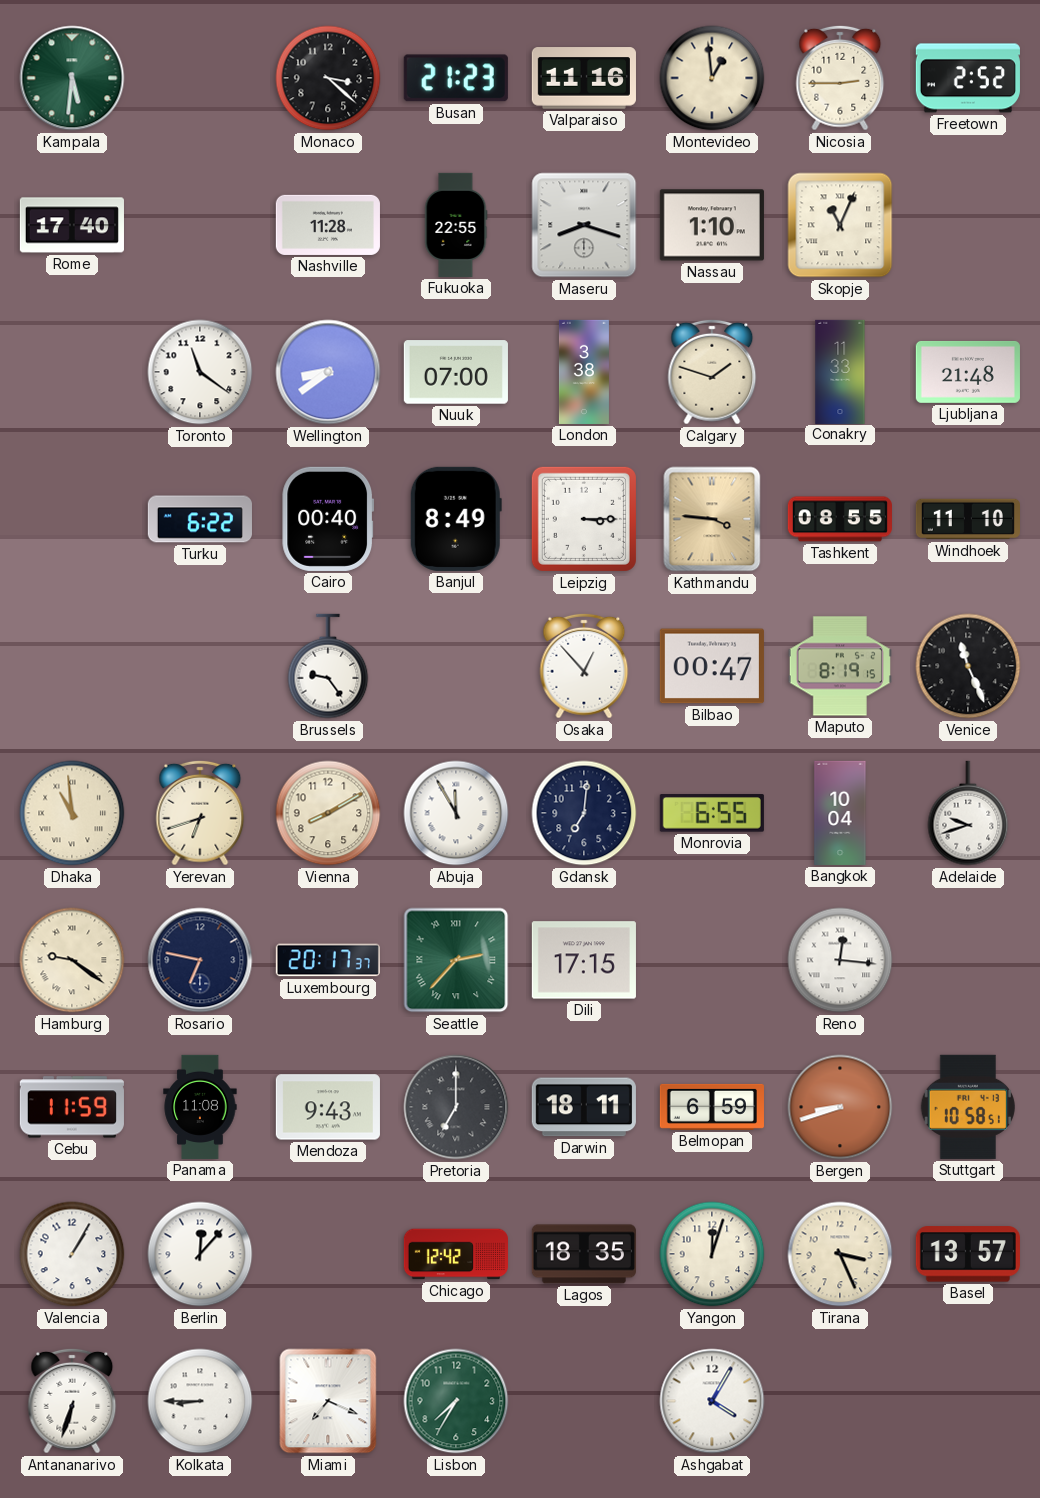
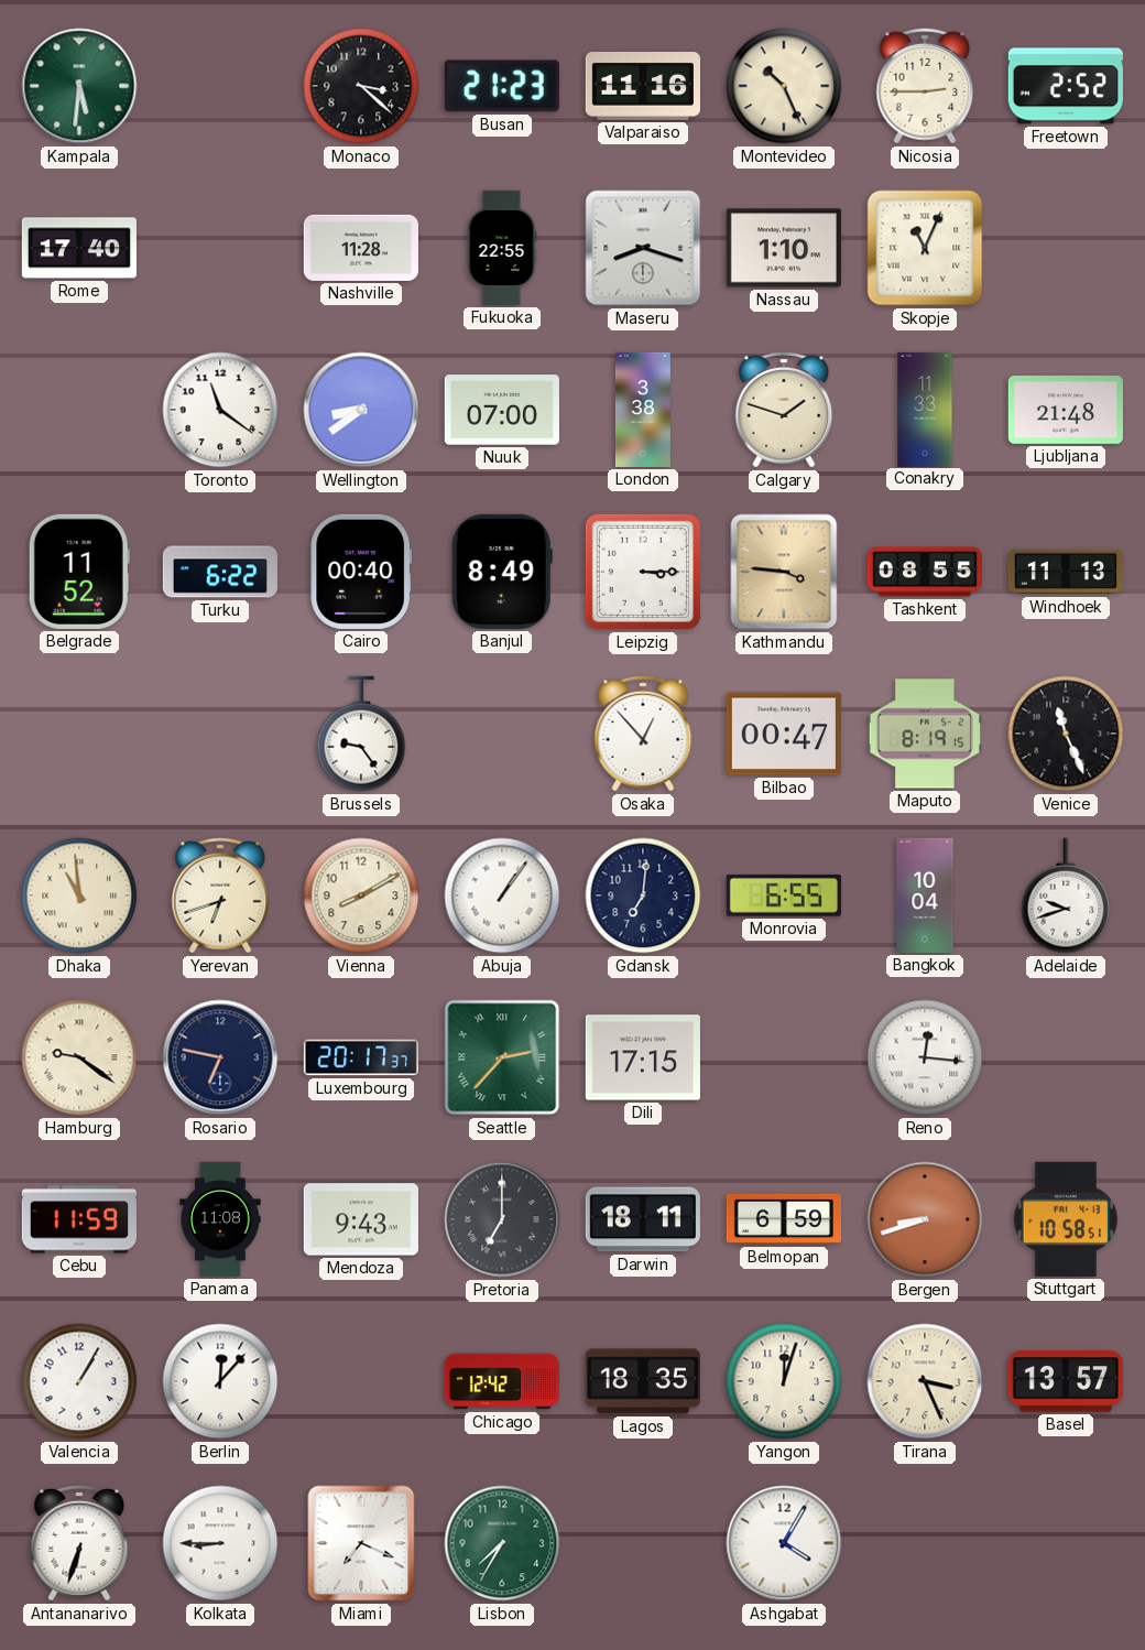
Montevideo: 12:59 -> 10:26
Belgrade: none -> 11:52
Windhoek: 11:10 -> 11:13
Abuja: 11:55 -> 1:06
